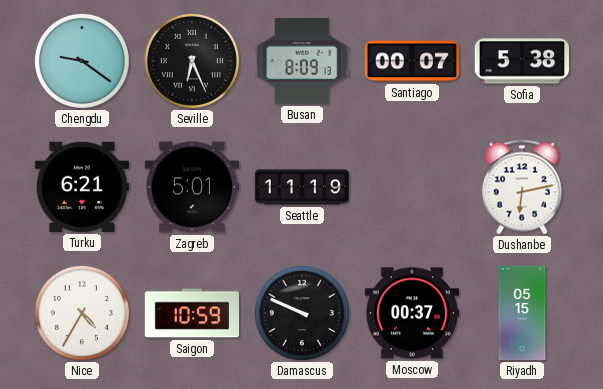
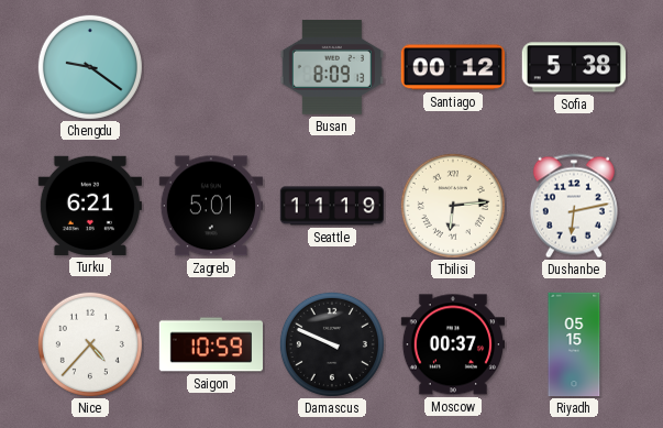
Seville: 6:26 -> none
Santiago: 00:07 -> 00:12
Tbilisi: none -> 6:14
Nice: 4:35 -> 4:37
